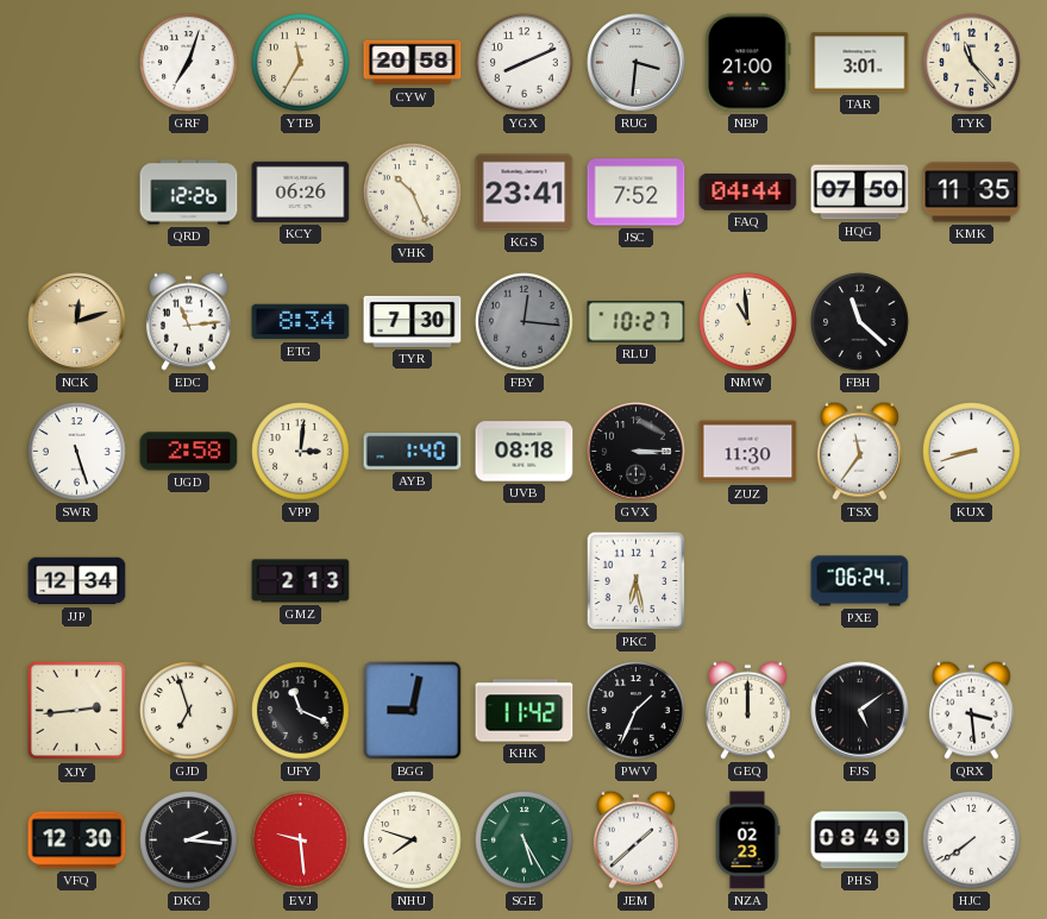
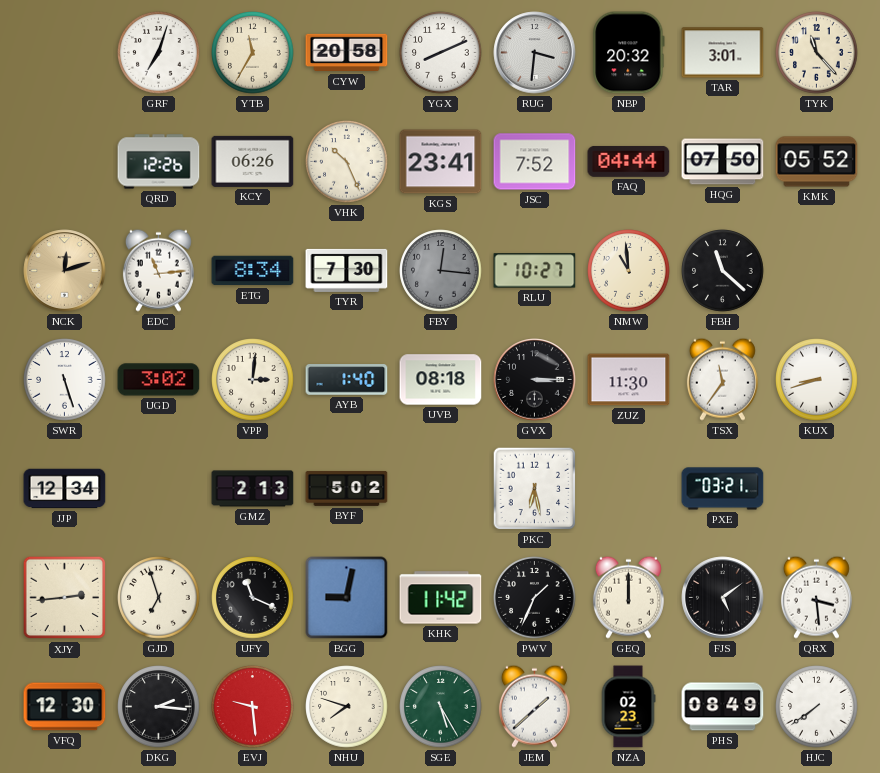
NBP: 21:00 -> 20:32
KMK: 11:35 -> 05:52
UGD: 2:58 -> 3:02
BYF: none -> 5:02
PXE: 06:24 -> 03:21
